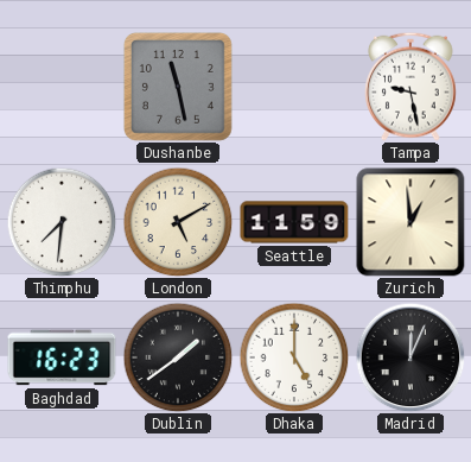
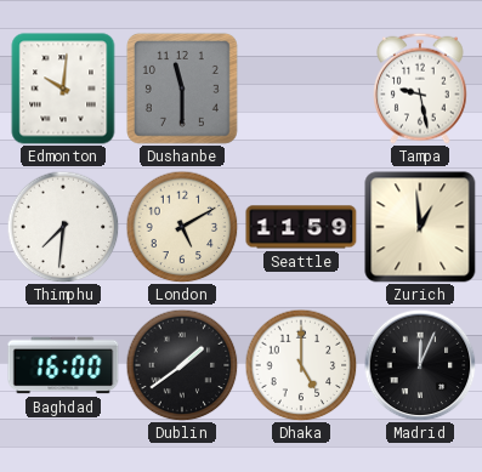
Edmonton: none -> 10:01
Dushanbe: 11:28 -> 11:30
Baghdad: 16:23 -> 16:00
